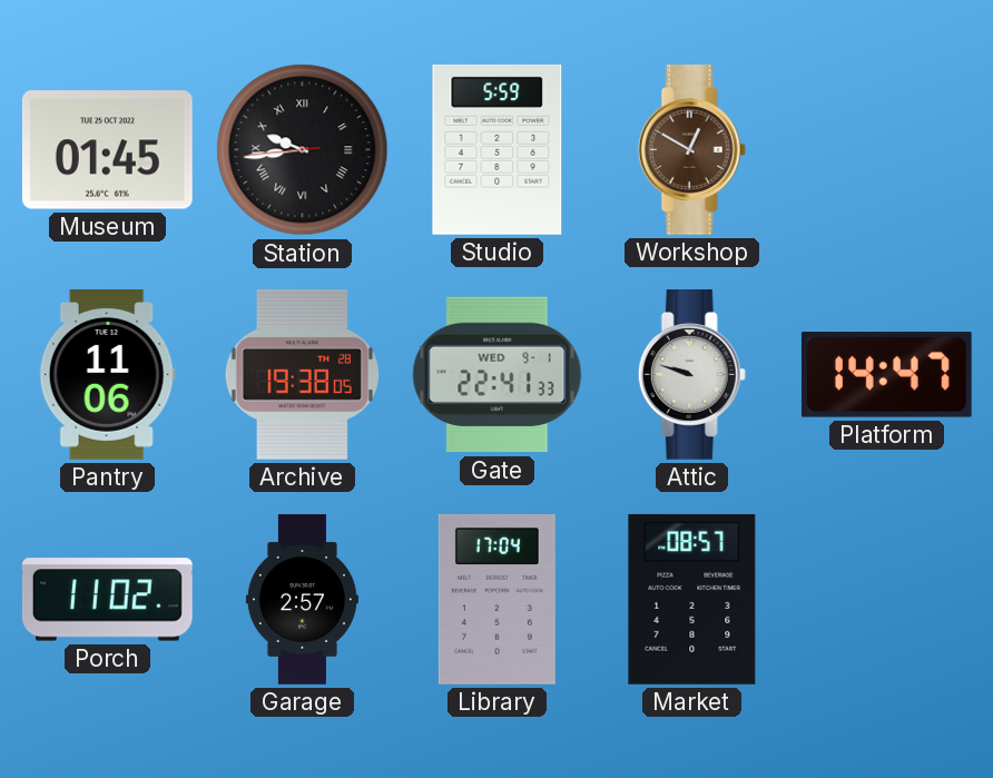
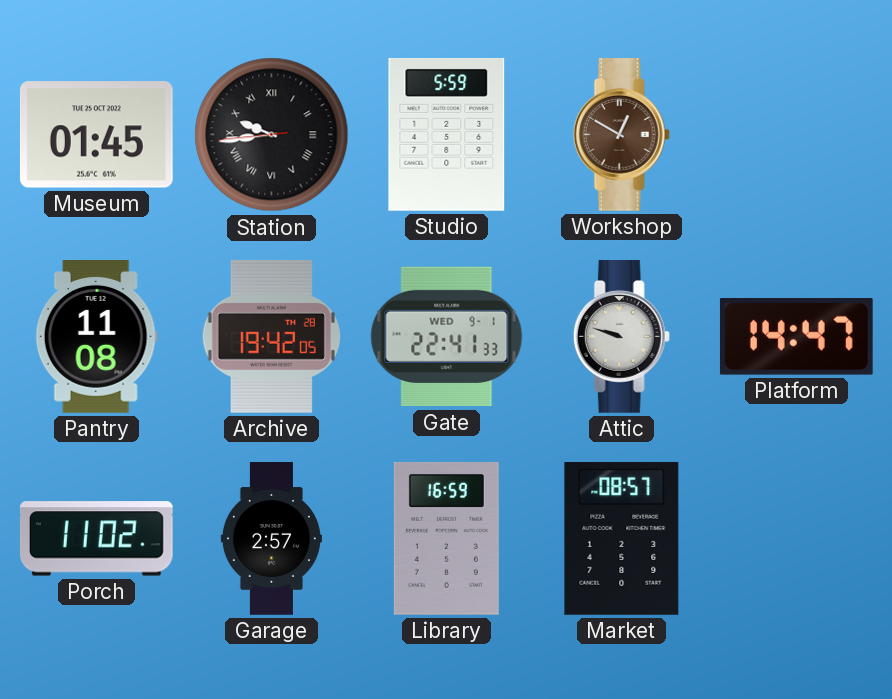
Pantry: 11:06 -> 11:08
Archive: 19:38 -> 19:42
Library: 17:04 -> 16:59
